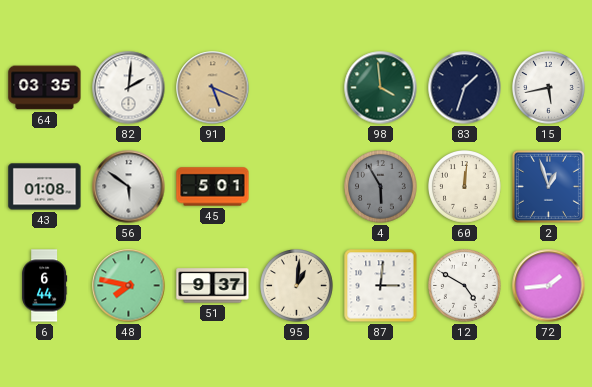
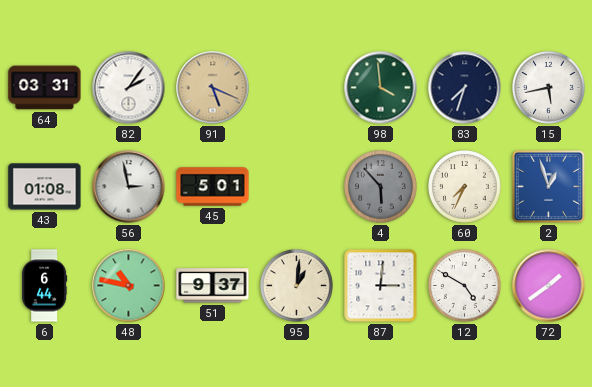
64: 03:35 -> 03:31
82: 2:01 -> 2:06
83: 1:33 -> 7:33
56: 5:51 -> 2:58
4: 5:55 -> 5:53
60: 12:01 -> 7:34
48: 7:47 -> 10:47
72: 1:44 -> 1:39
